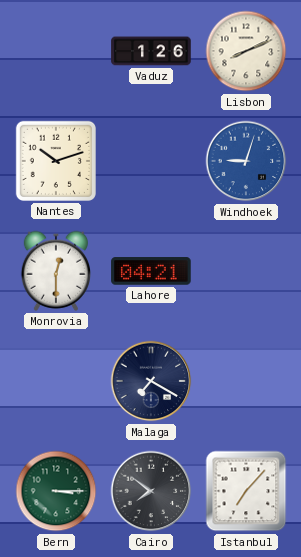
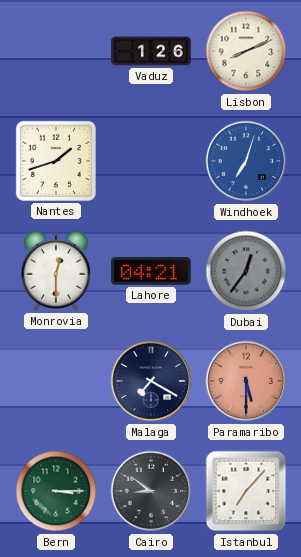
Nantes: 10:12 -> 1:42
Windhoek: 9:03 -> 7:03
Dubai: none -> 12:36
Paramaribo: none -> 5:30
Cairo: 7:51 -> 8:51
